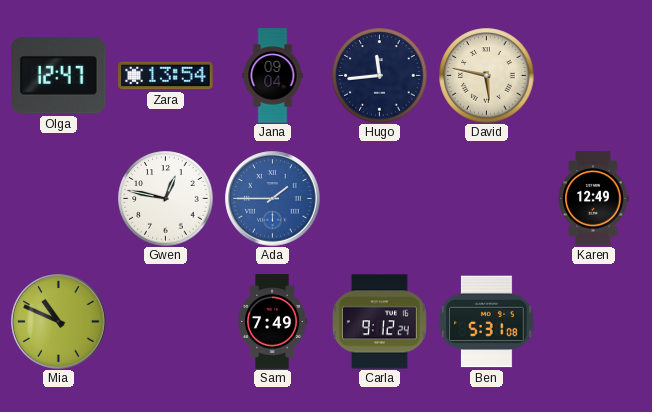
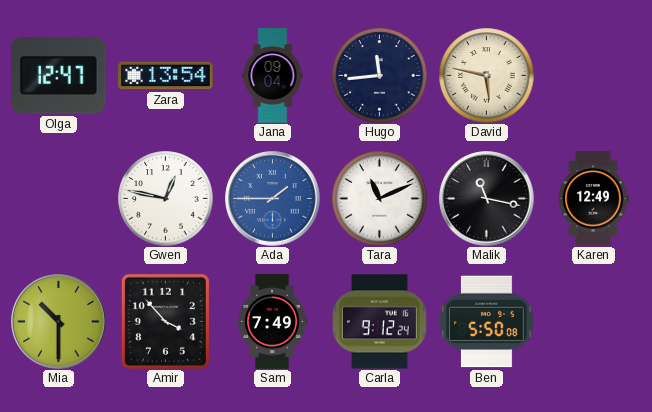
Tara: none -> 11:11
Malik: none -> 11:17
Mia: 10:49 -> 10:30
Amir: none -> 3:53
Ben: 5:31 -> 5:50
